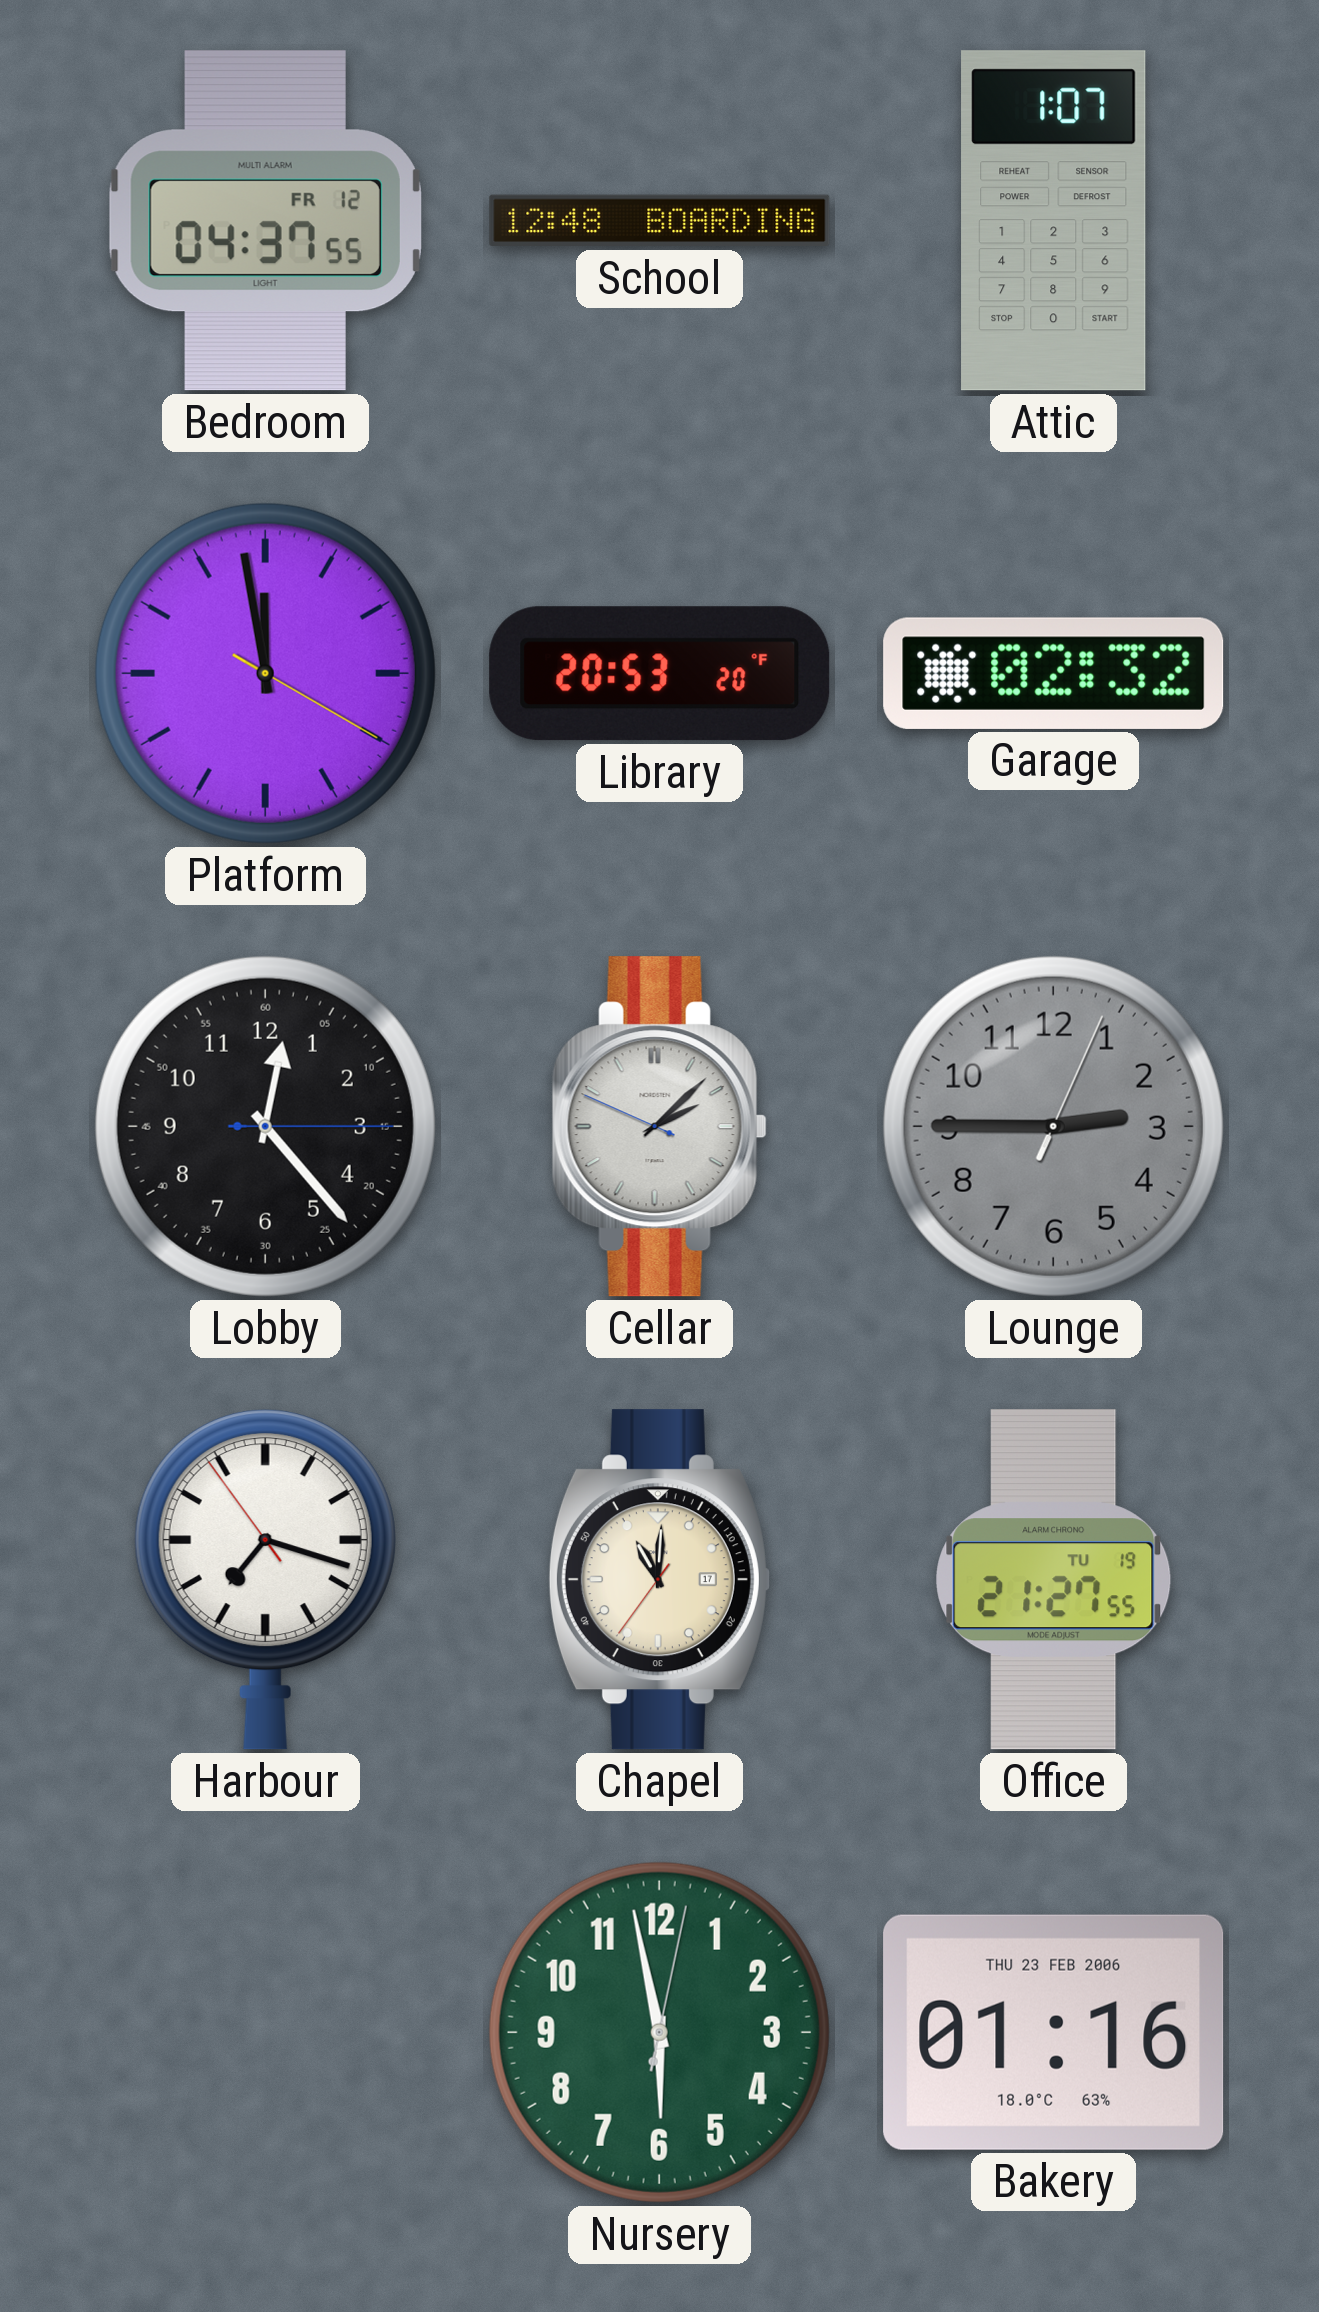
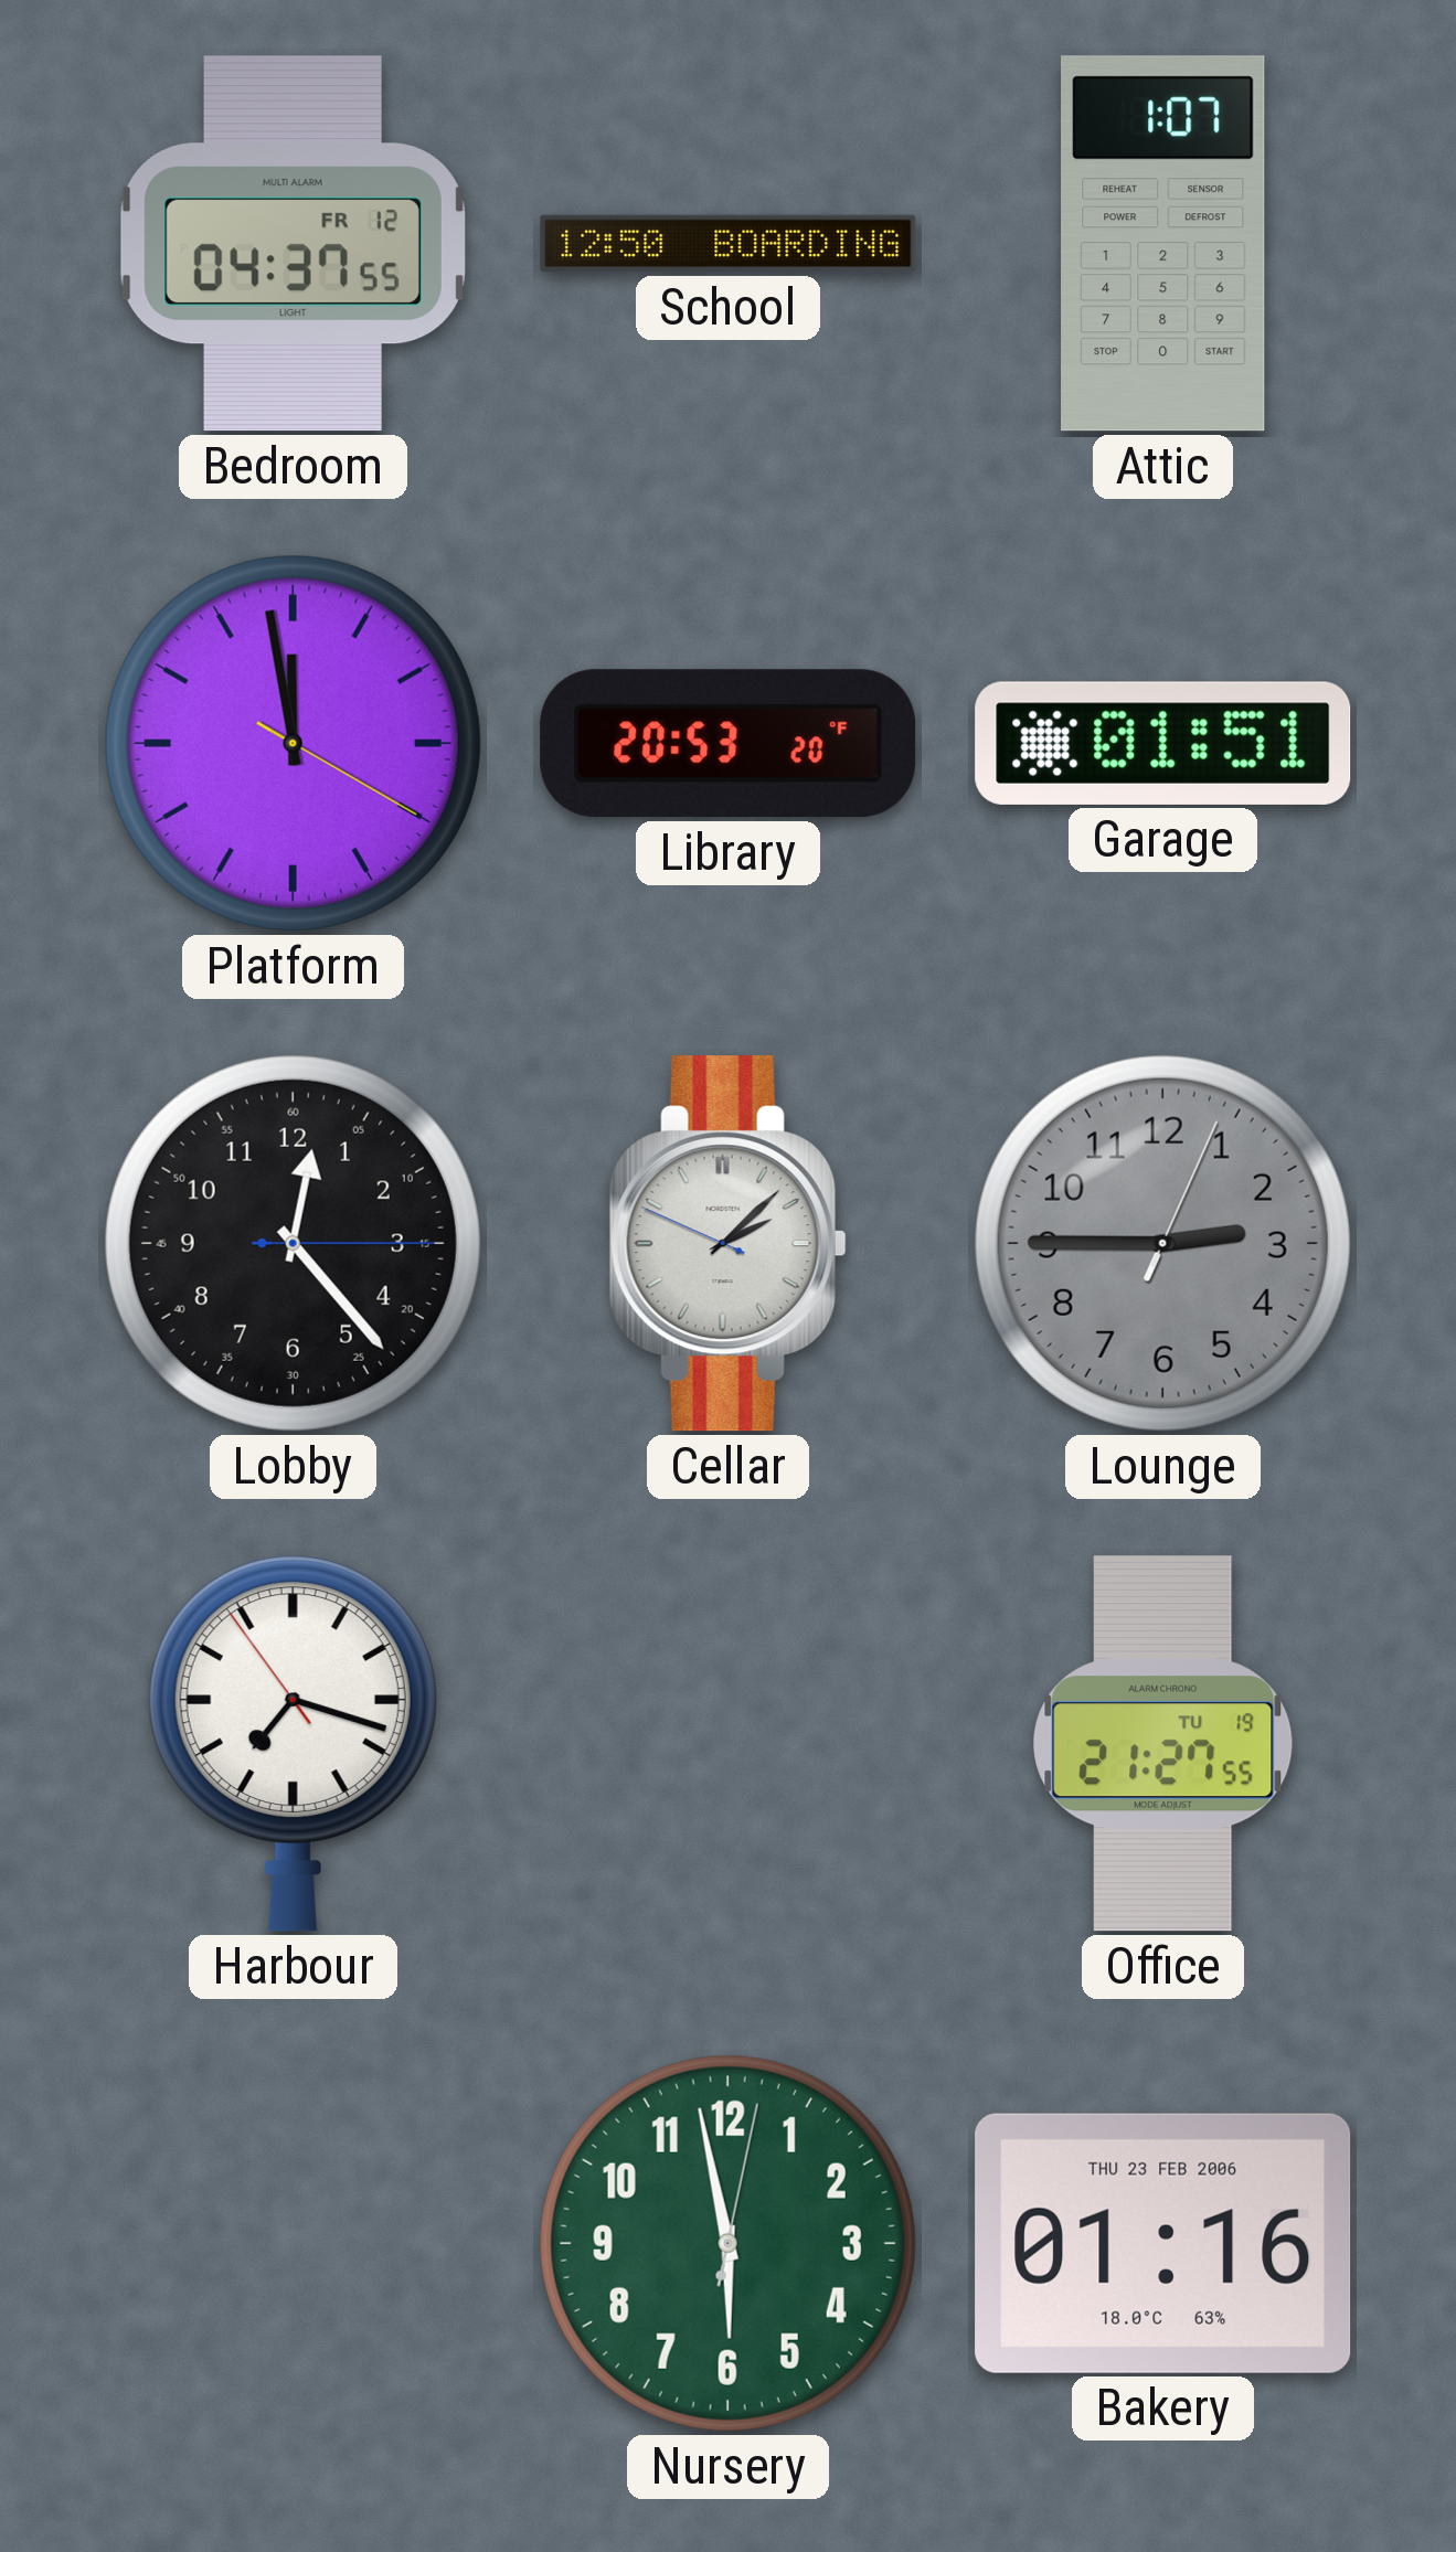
School: 12:48 -> 12:50
Garage: 02:32 -> 01:51
Chapel: 11:00 -> none
